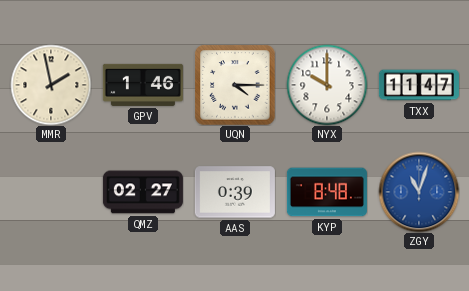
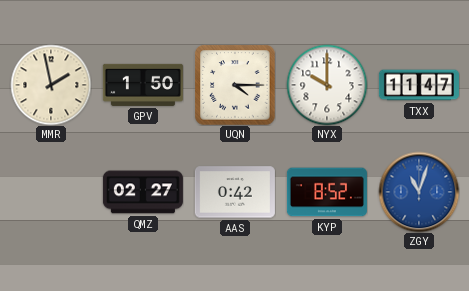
GPV: 1:46 -> 1:50
AAS: 0:39 -> 0:42
KYP: 8:48 -> 8:52
